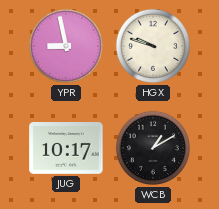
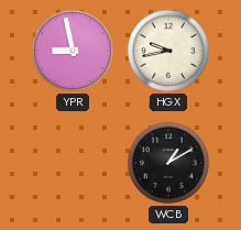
HGX: 9:48 -> 9:43
JUG: 10:17 -> none
